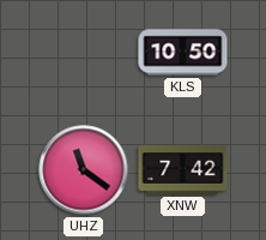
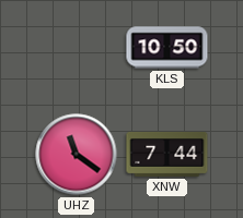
XNW: 7:42 -> 7:44
